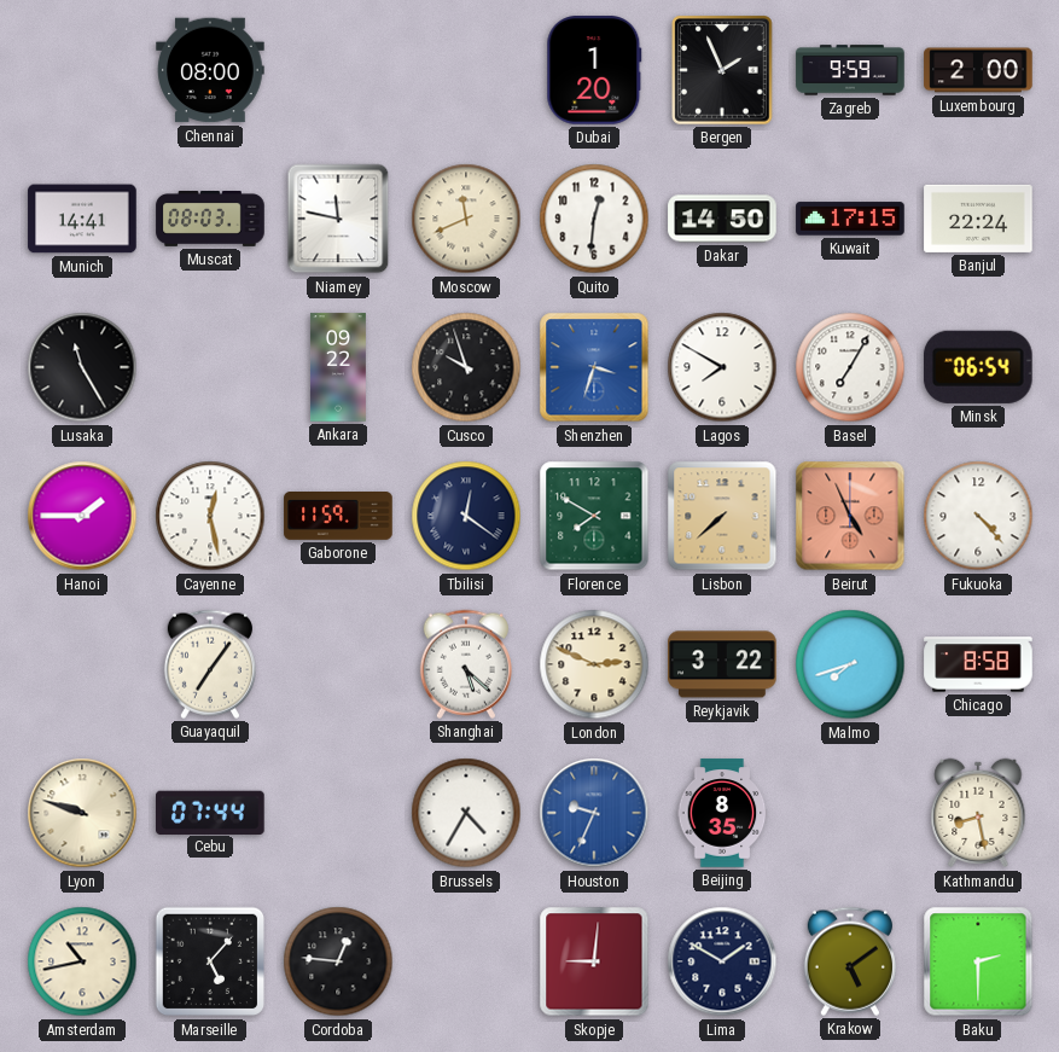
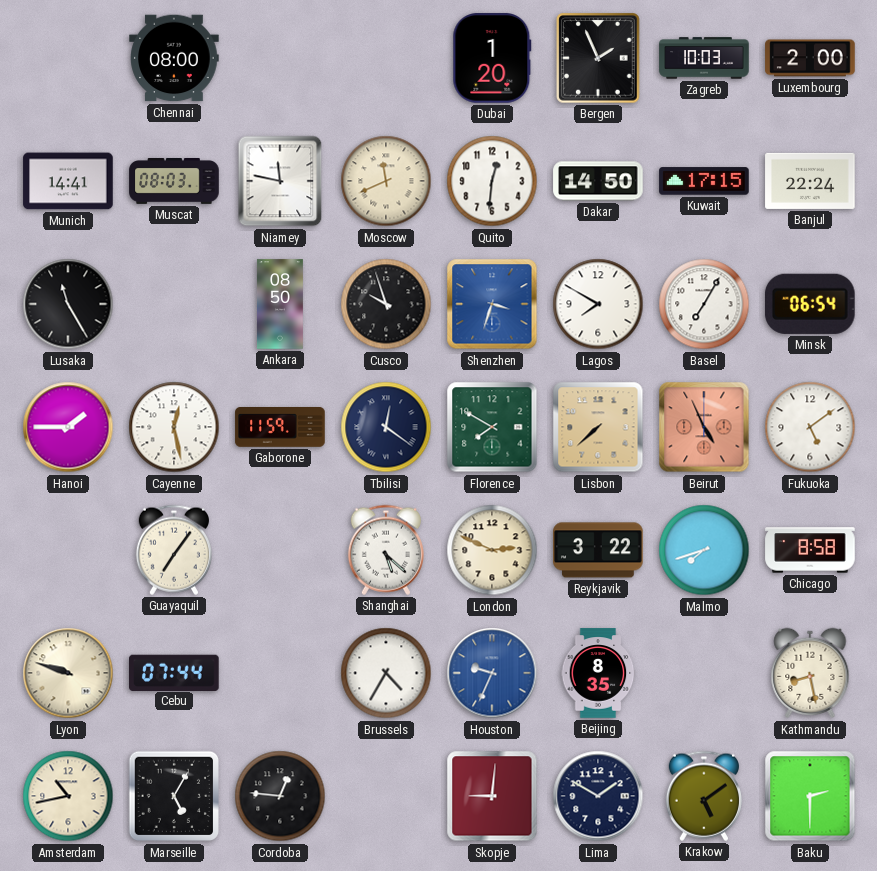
Zagreb: 9:59 -> 10:03
Ankara: 09:22 -> 08:50
Fukuoka: 4:23 -> 5:09
Marseille: 5:07 -> 5:05
